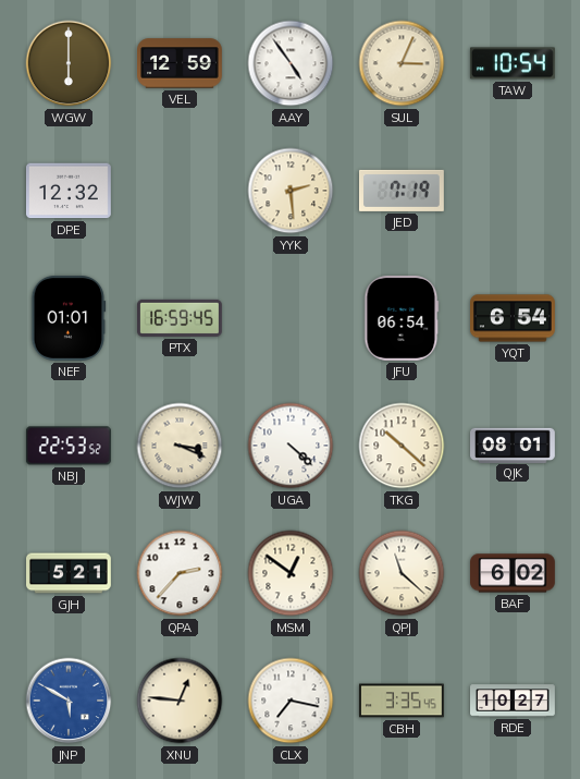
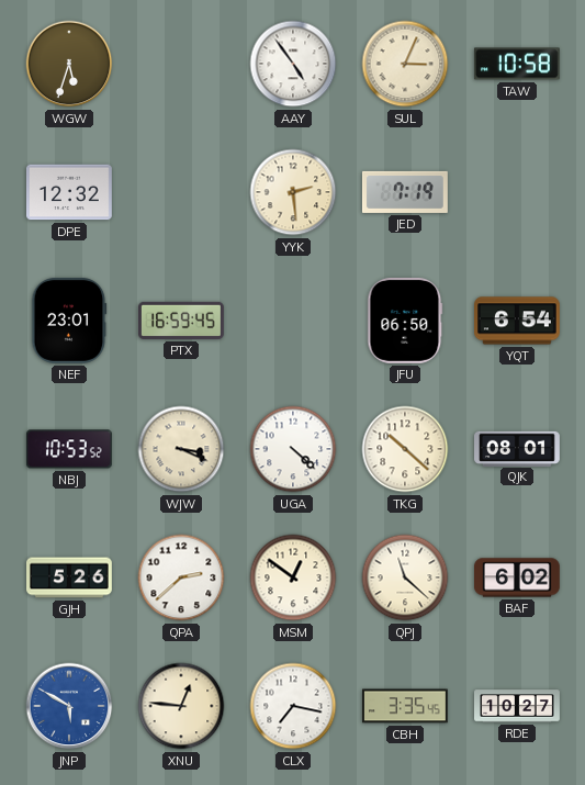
WGW: 6:00 -> 5:33
VEL: 12:59 -> none
TAW: 10:54 -> 10:58
NEF: 01:01 -> 23:01
JFU: 06:54 -> 06:50
NBJ: 22:53 -> 10:53
GJH: 5:21 -> 5:26
QPA: 2:37 -> 2:38
